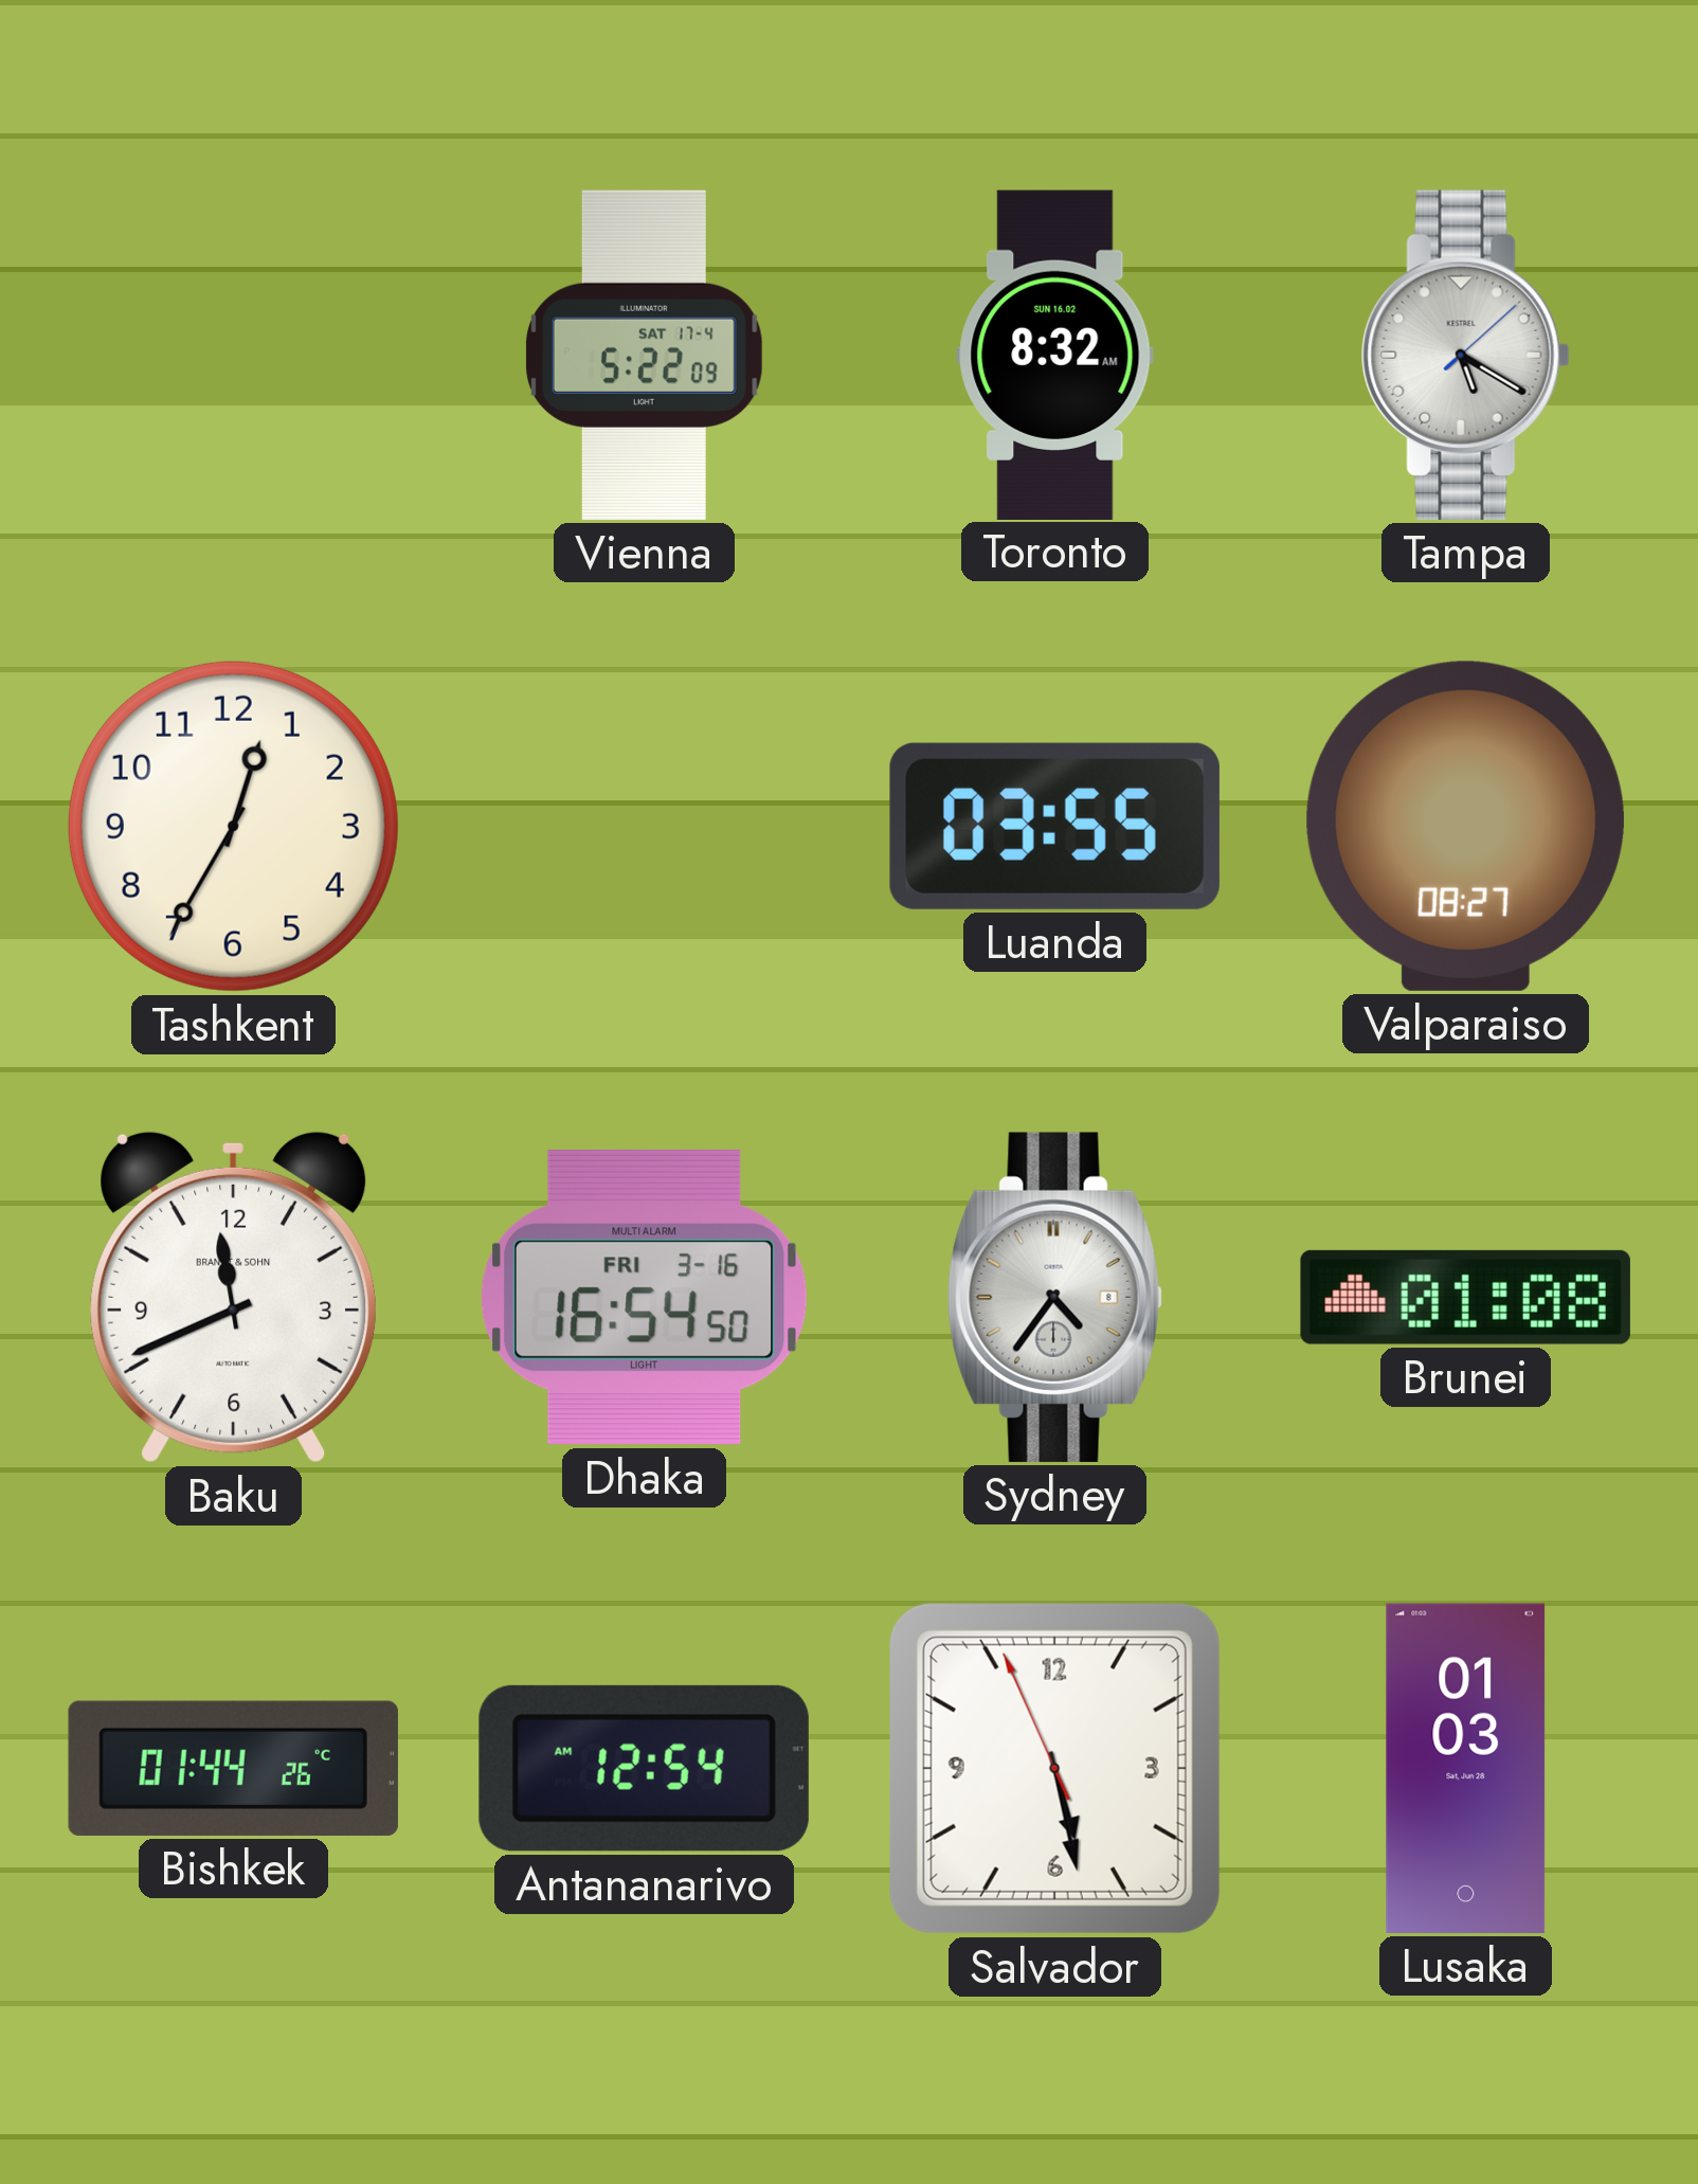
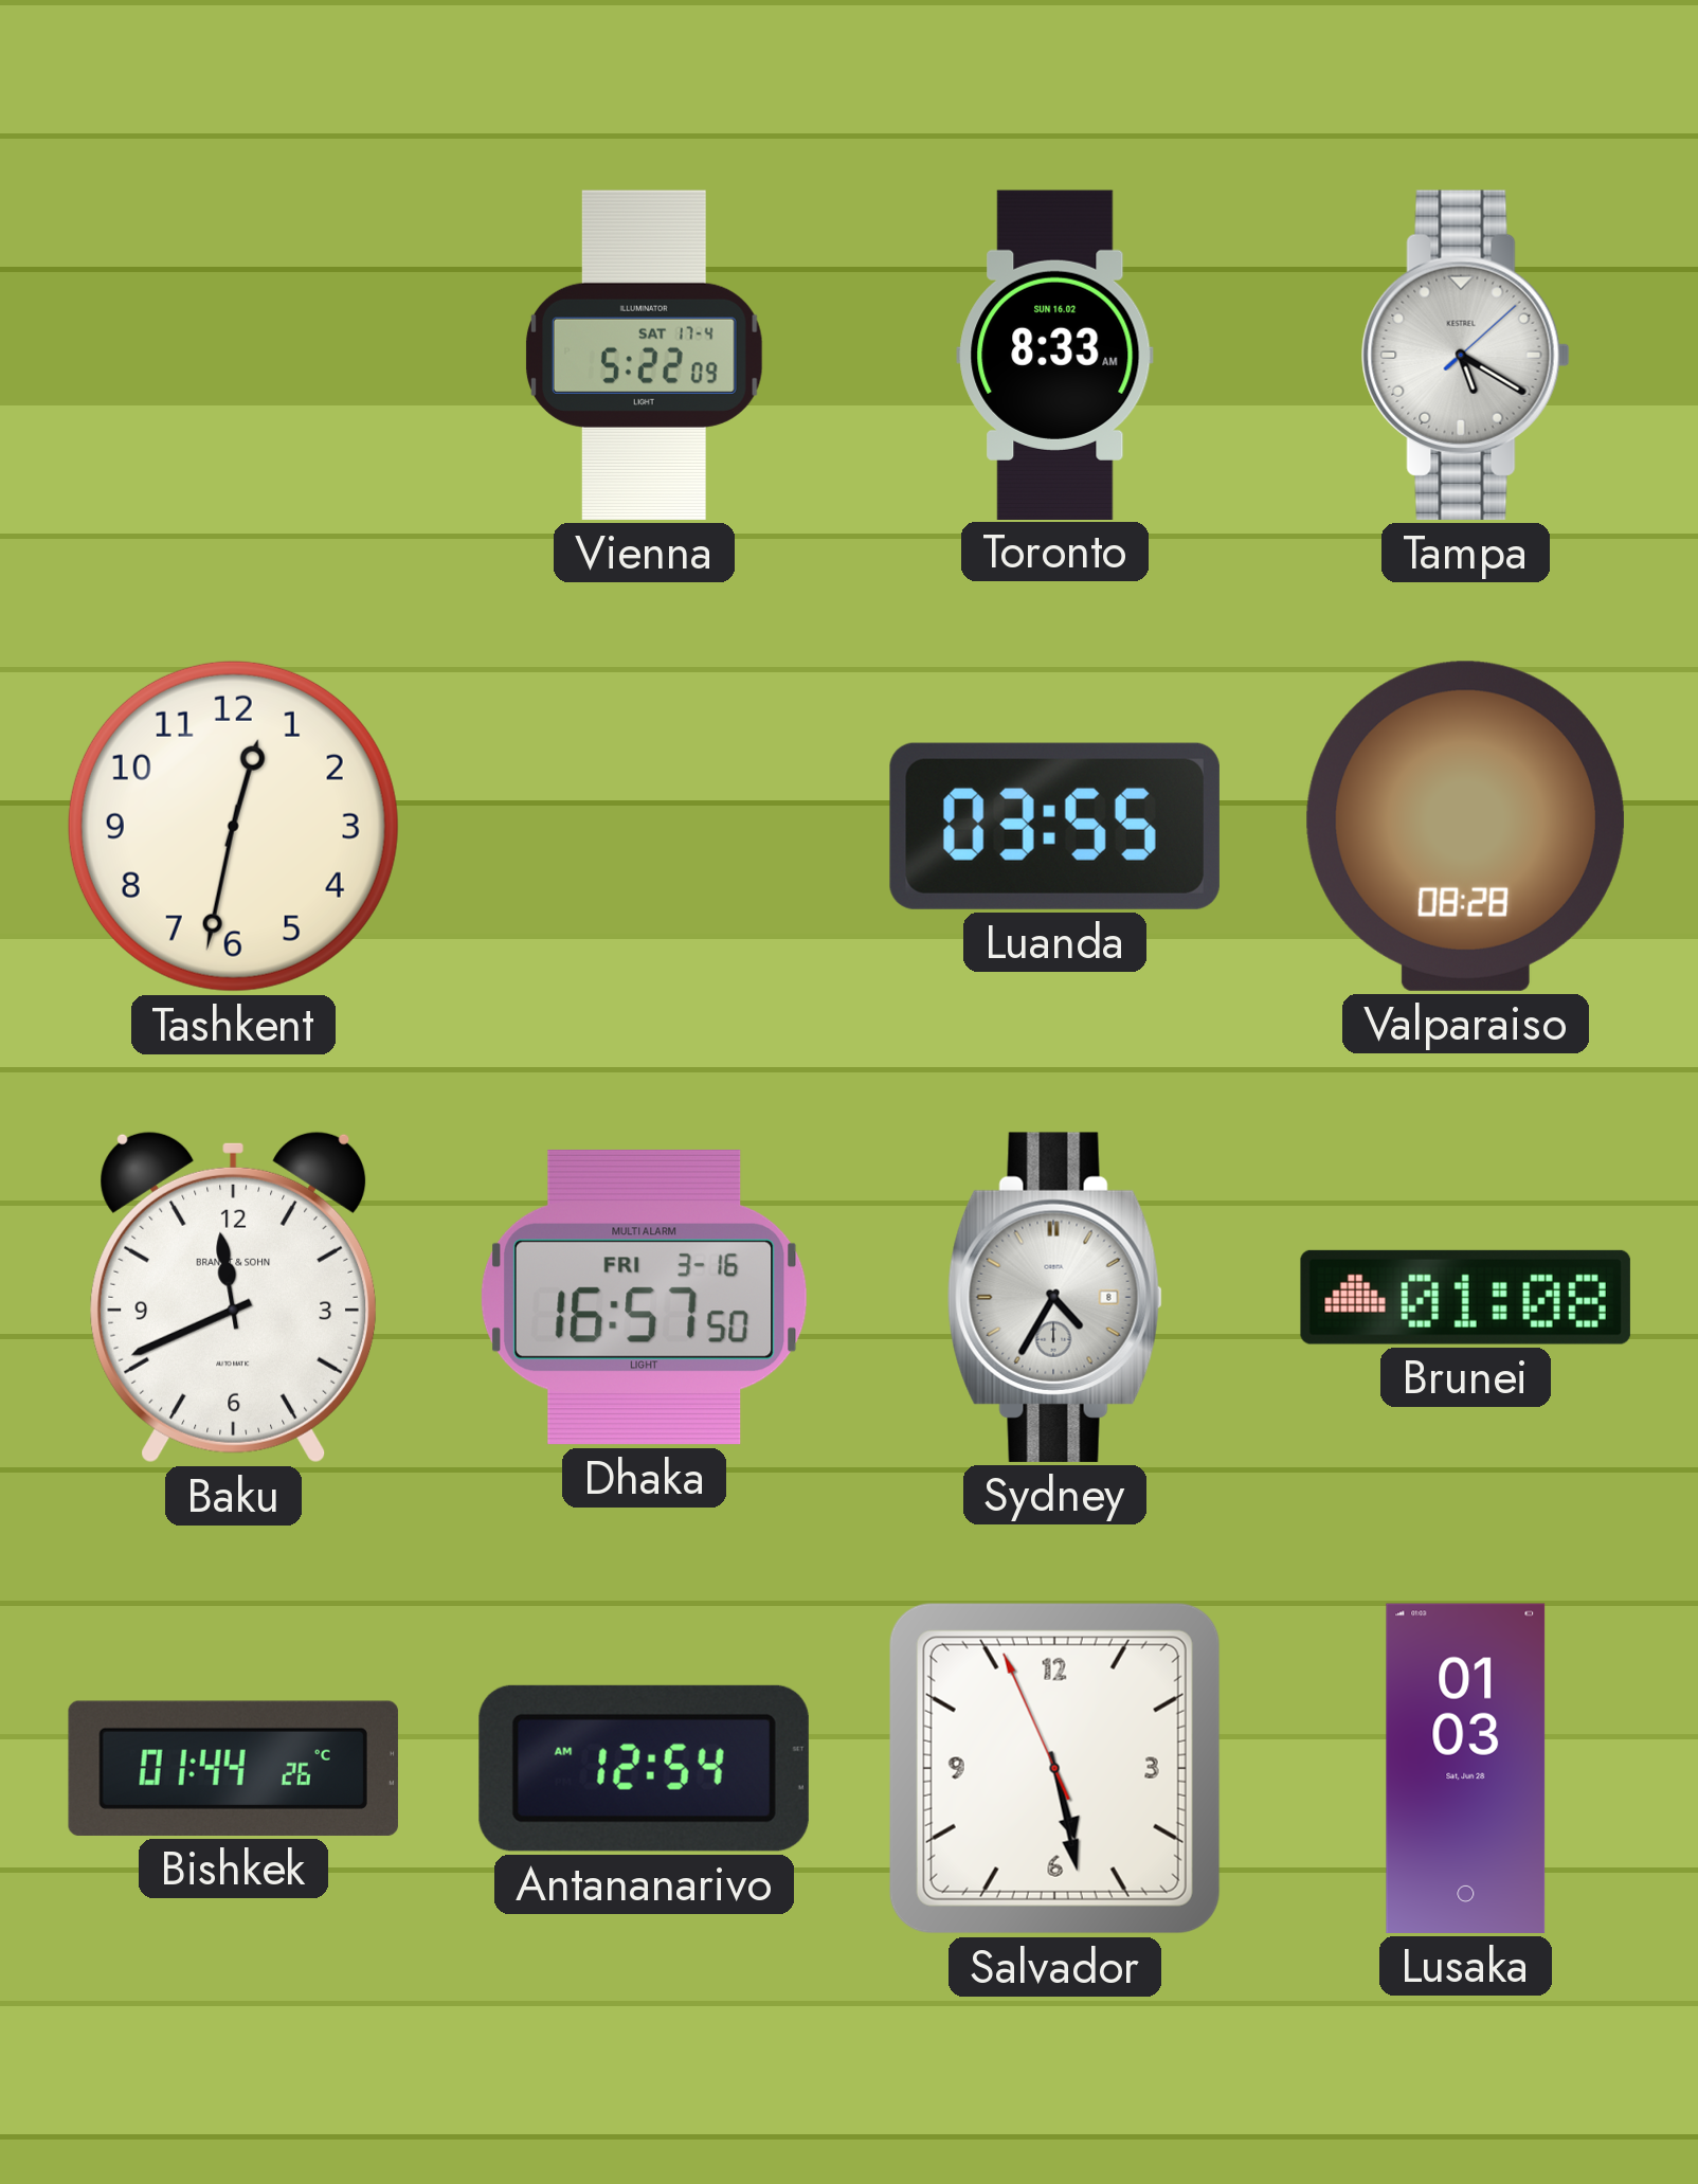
Toronto: 8:32 -> 8:33
Tashkent: 12:35 -> 12:32
Valparaiso: 08:27 -> 08:28
Dhaka: 16:54 -> 16:57
Sydney: 4:36 -> 4:35
